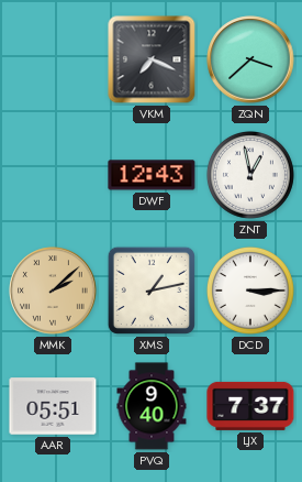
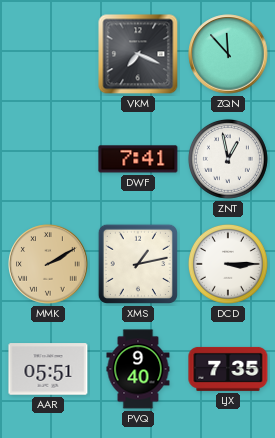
ZQN: 3:38 -> 11:53
DWF: 12:43 -> 7:41
MMK: 2:08 -> 2:10
LJX: 7:37 -> 7:35
